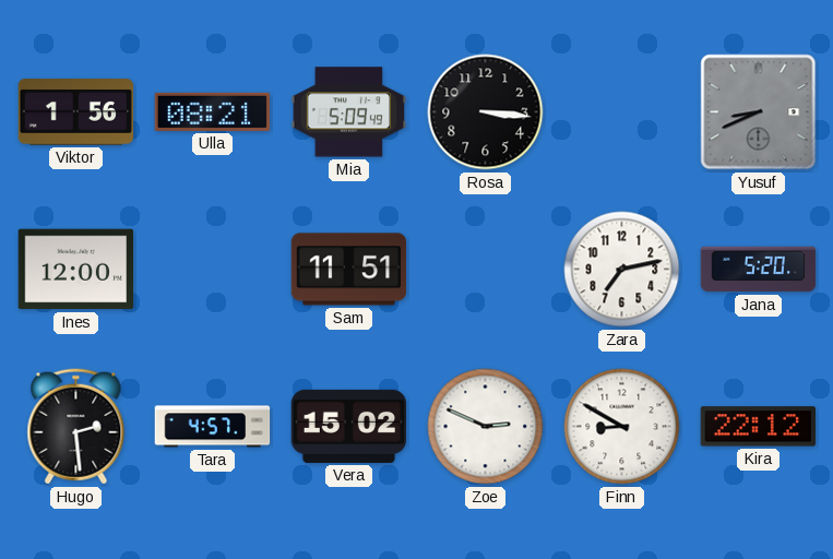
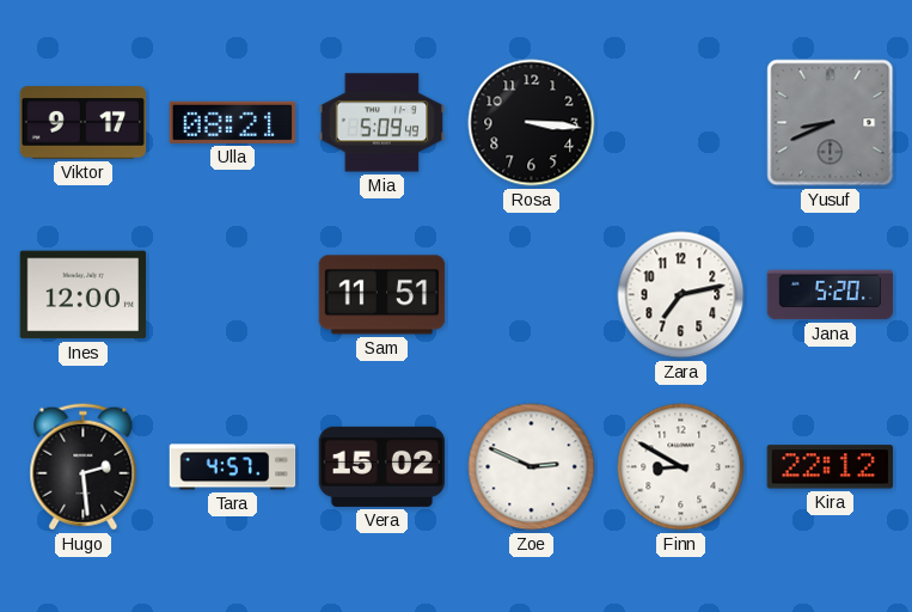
Viktor: 1:56 -> 9:17
